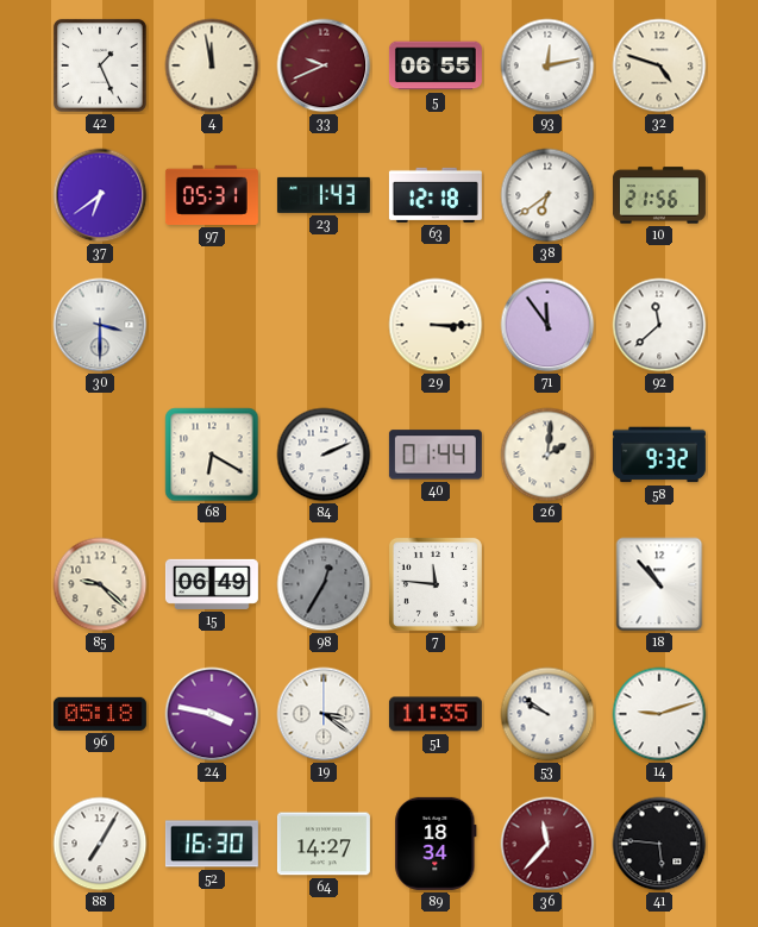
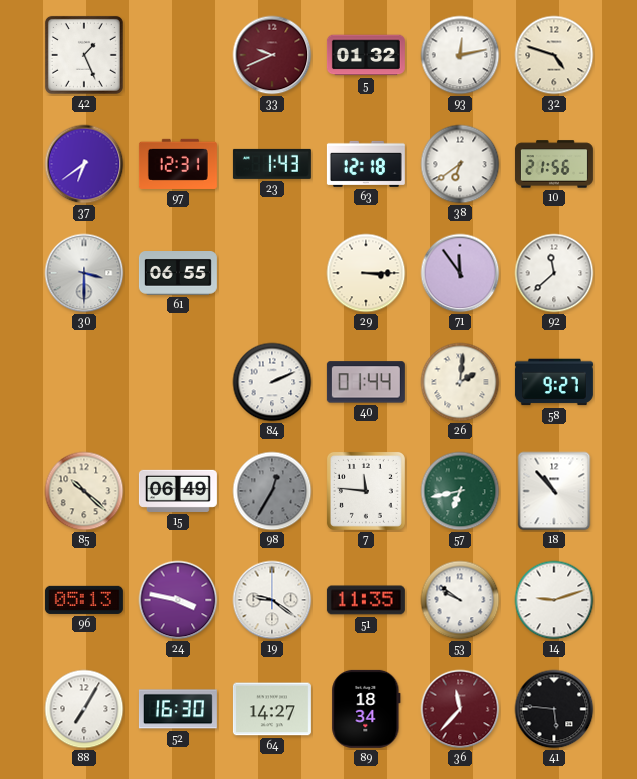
4: 11:58 -> none
5: 06:55 -> 01:32
97: 05:31 -> 12:31
61: none -> 06:55
68: 6:20 -> none
58: 9:32 -> 9:27
85: 9:22 -> 10:22
57: none -> 6:43
96: 05:18 -> 05:13
19: 3:21 -> 9:21
